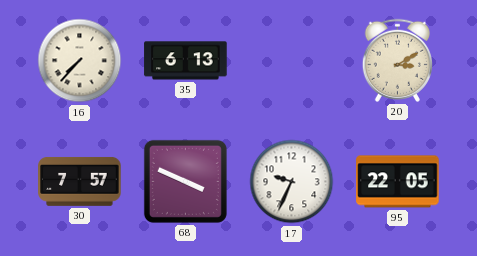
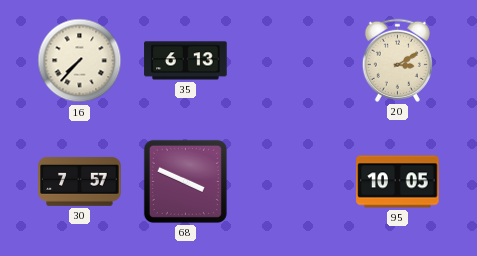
17: 9:34 -> none
95: 22:05 -> 10:05
